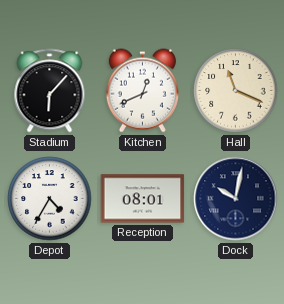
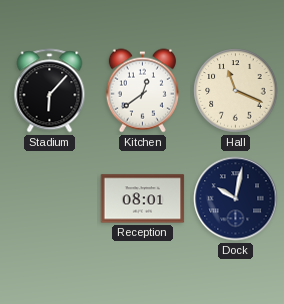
Kitchen: 12:41 -> 12:39
Depot: 4:35 -> none
